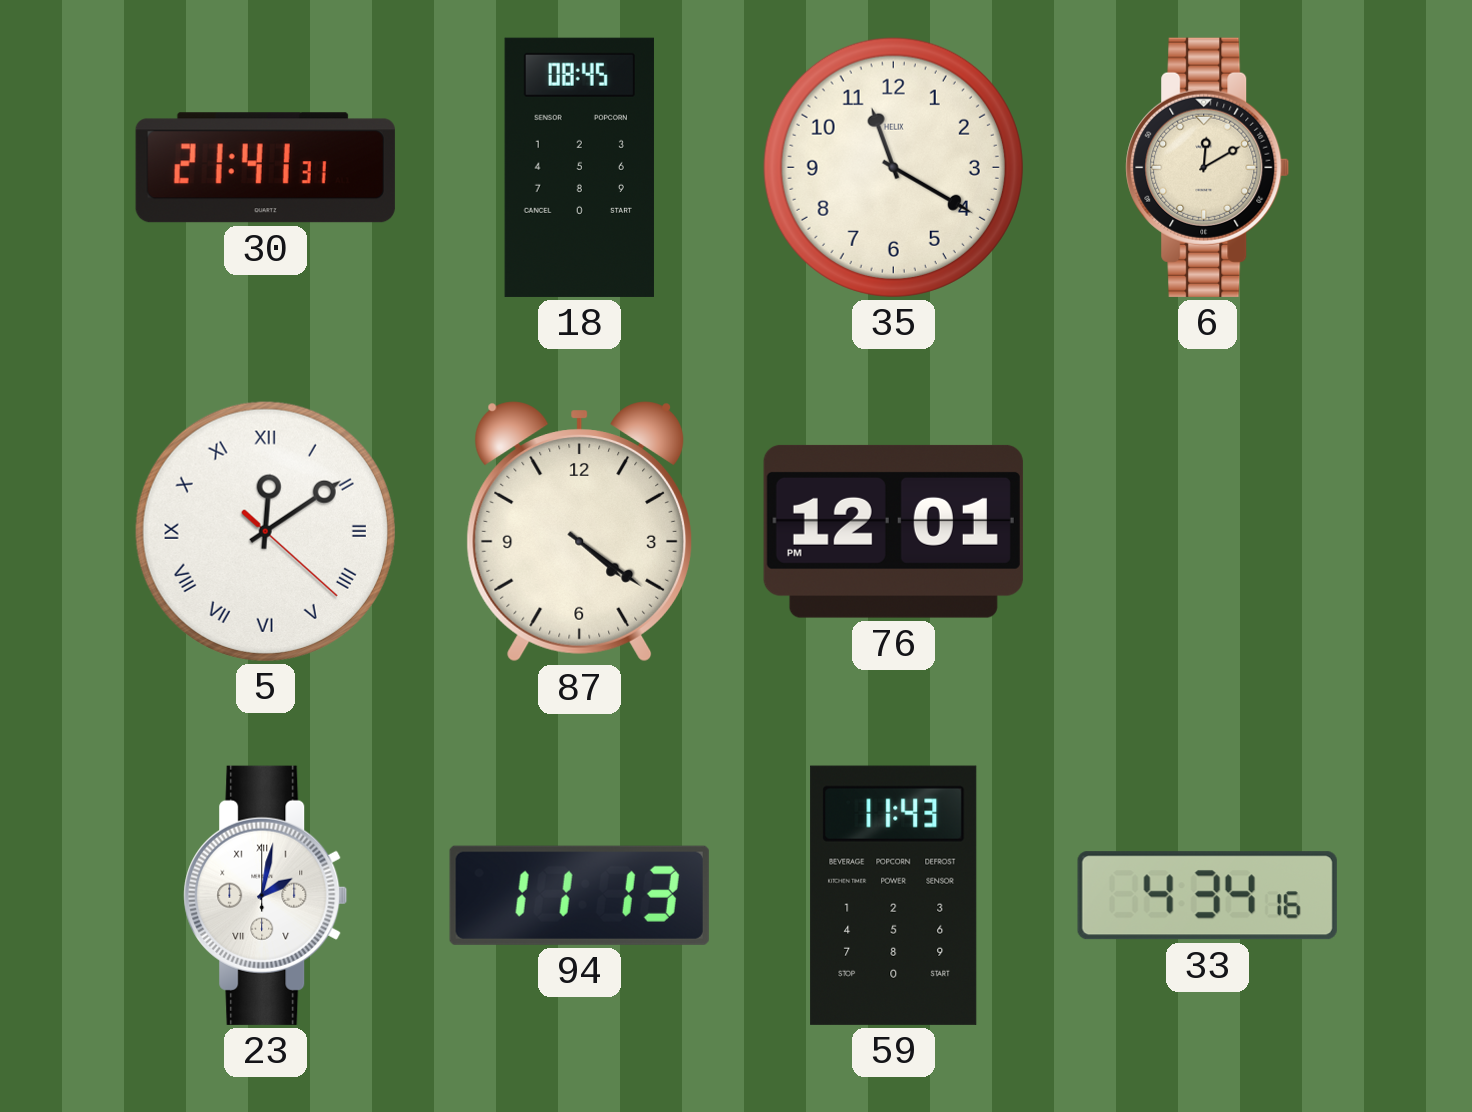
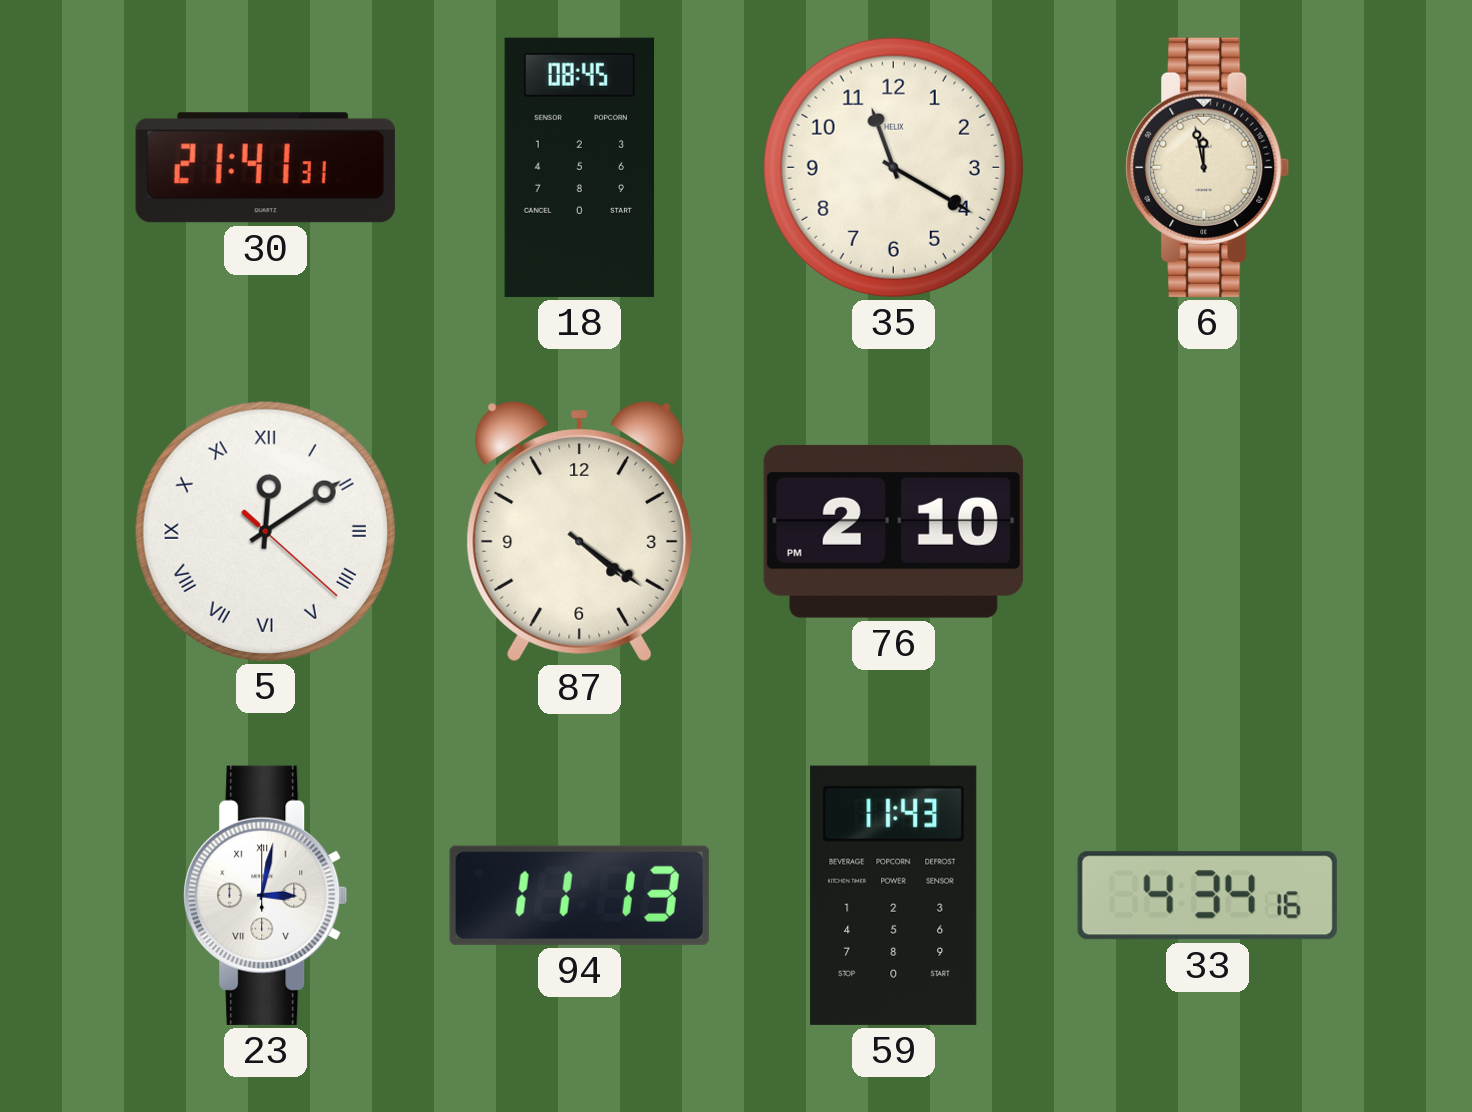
6: 12:10 -> 11:58
76: 12:01 -> 2:10
23: 2:02 -> 3:02
